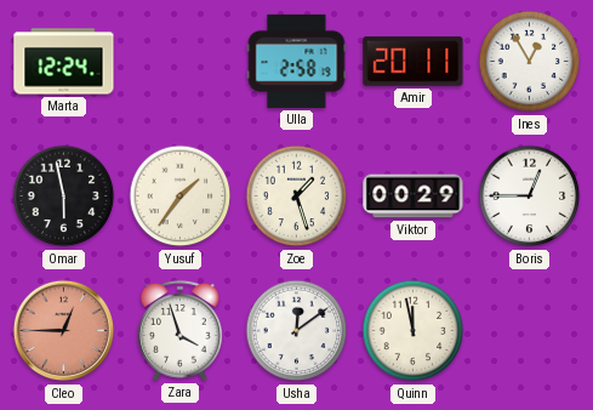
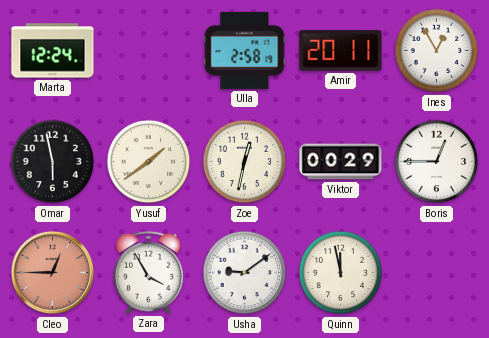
Yusuf: 1:36 -> 1:39
Zoe: 1:27 -> 12:32
Zara: 3:57 -> 3:55
Usha: 12:09 -> 9:09
